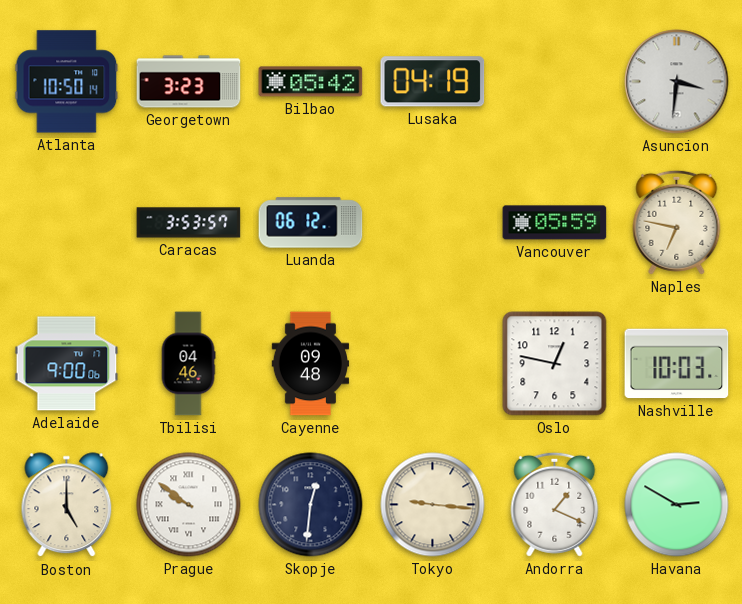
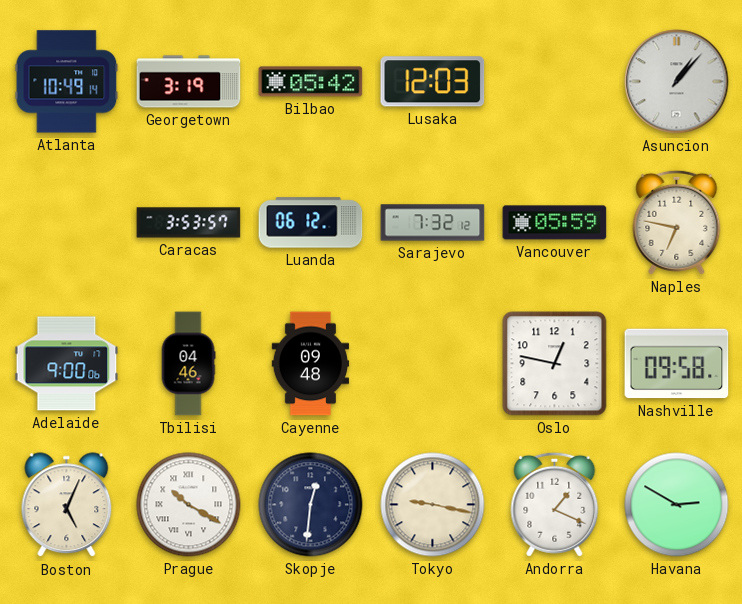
Atlanta: 10:50 -> 10:49
Georgetown: 3:23 -> 3:19
Lusaka: 04:19 -> 12:03
Asuncion: 3:31 -> 1:07
Sarajevo: none -> 7:32
Nashville: 10:03 -> 09:58
Boston: 5:00 -> 5:04
Prague: 9:51 -> 10:20
Tokyo: 9:16 -> 9:17
